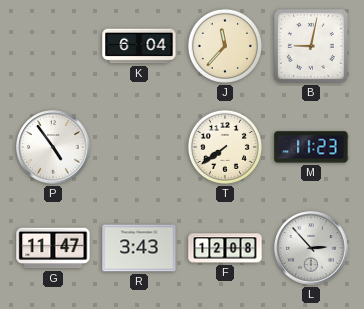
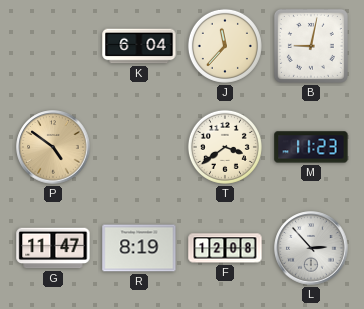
P: 4:54 -> 4:51
P dial: white -> champagne
T: 7:39 -> 3:39
R: 3:43 -> 8:19
